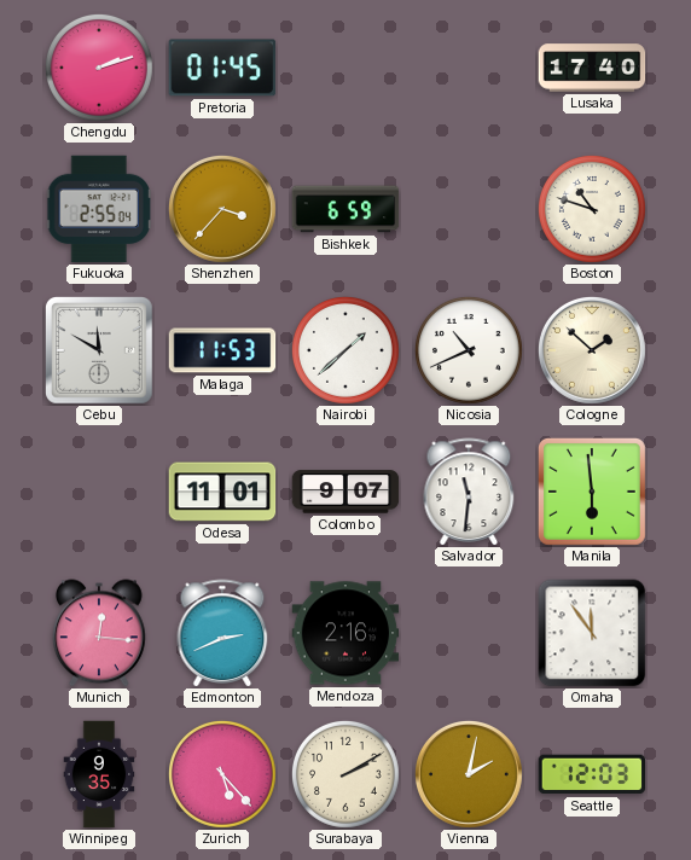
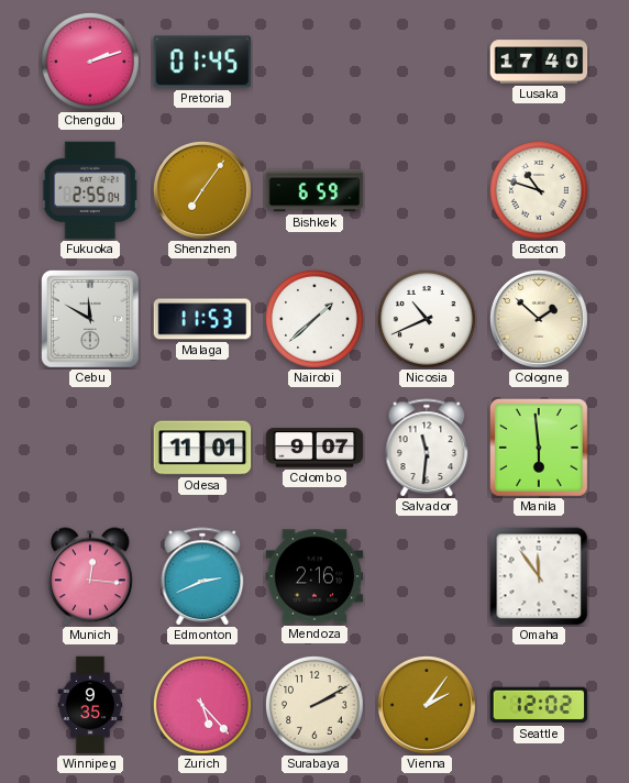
Shenzhen: 3:37 -> 7:06
Vienna: 2:02 -> 2:06
Seattle: 12:03 -> 12:02
